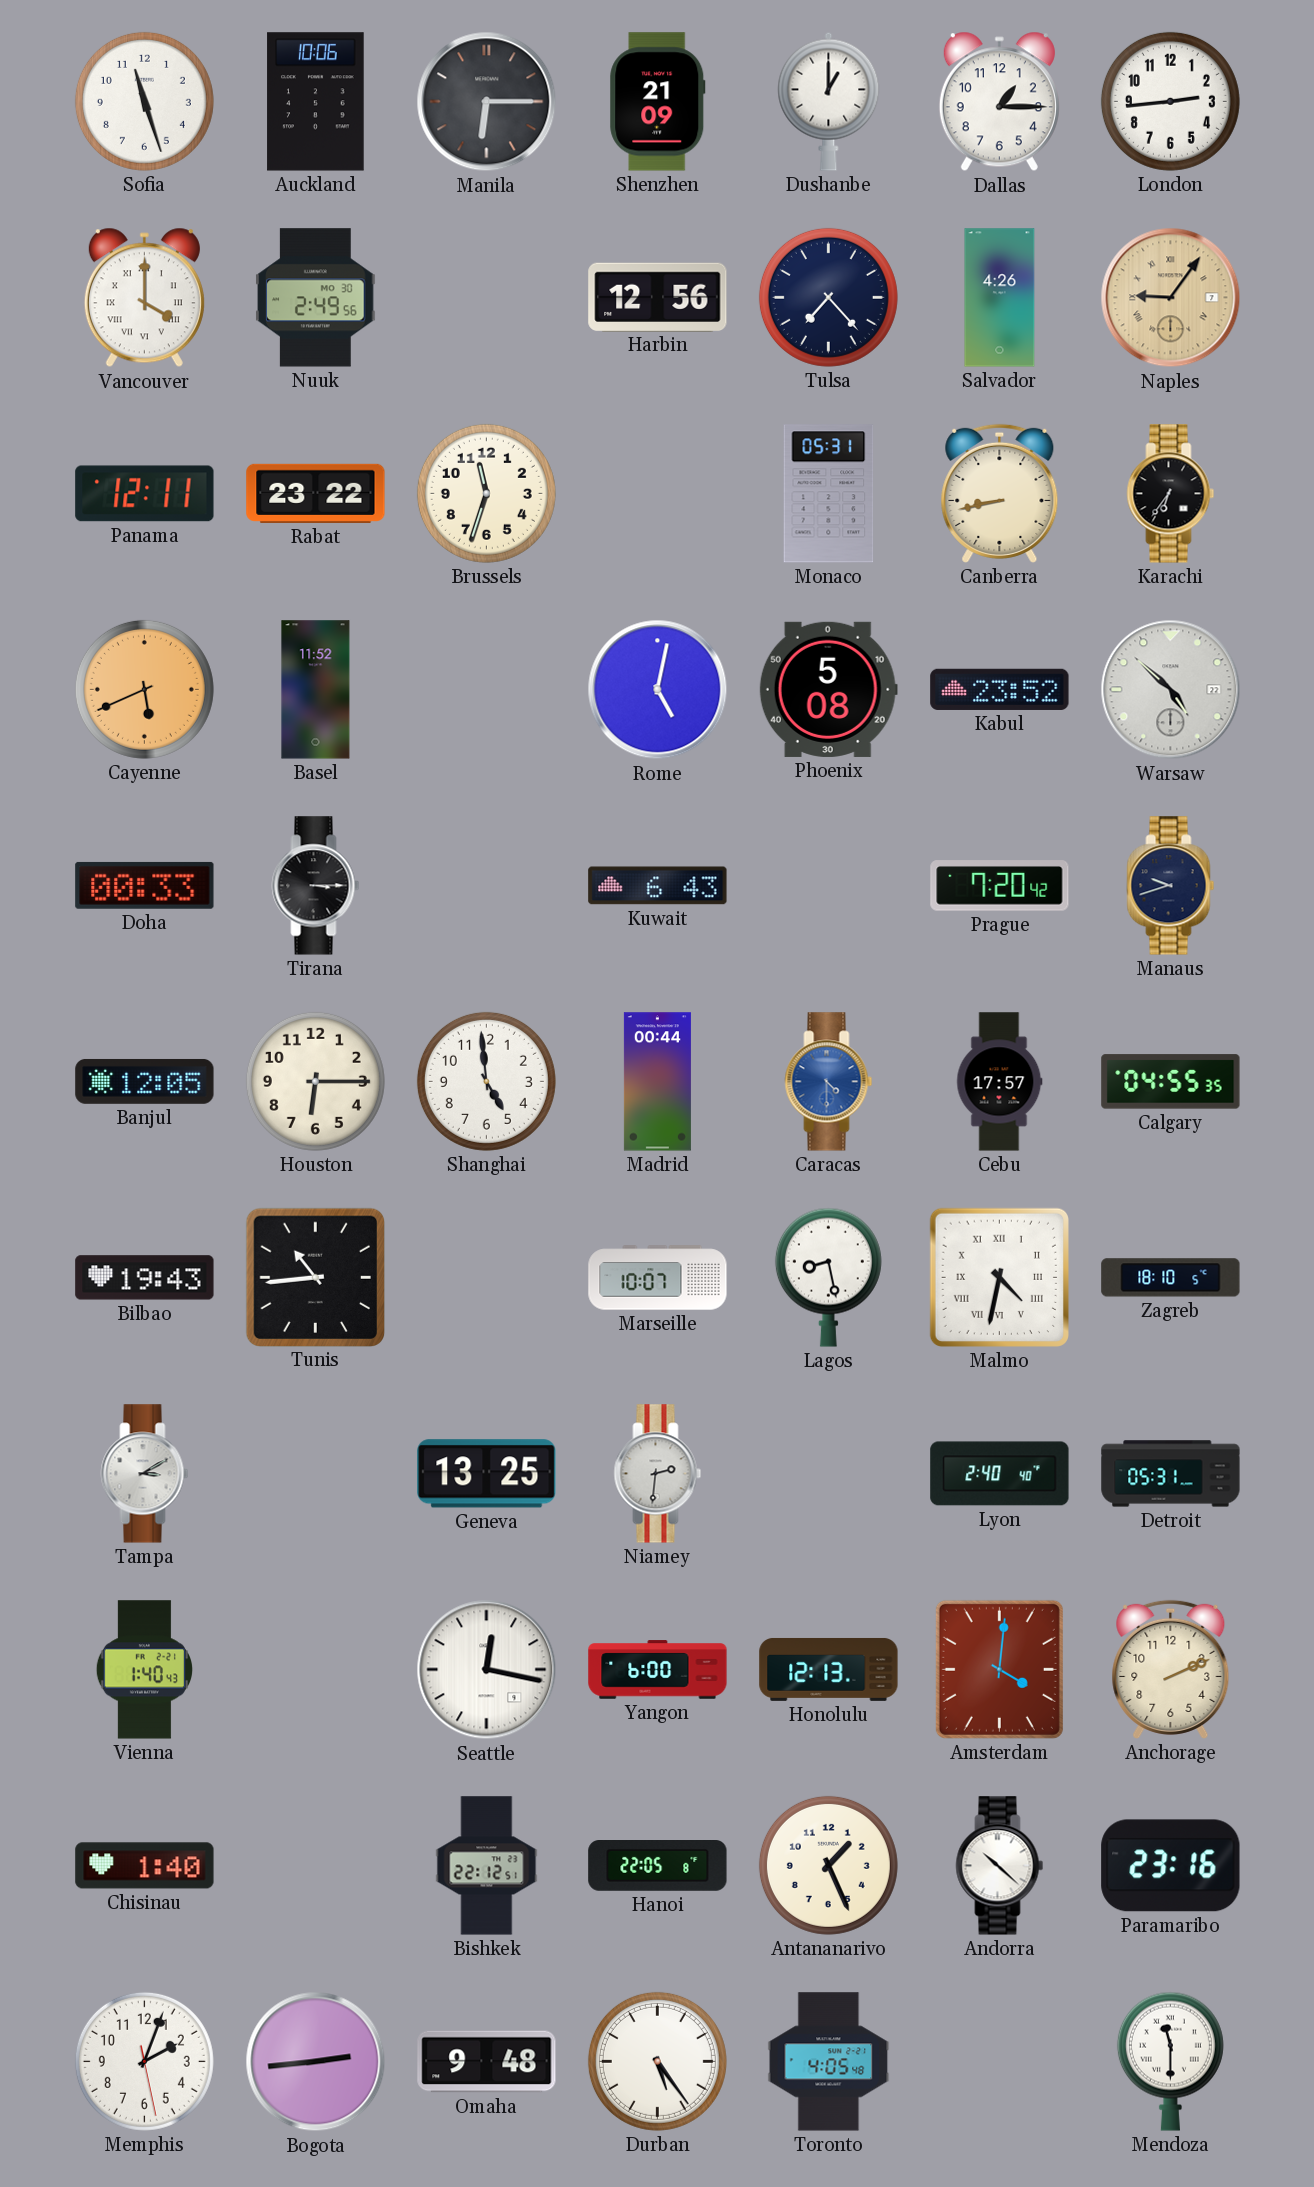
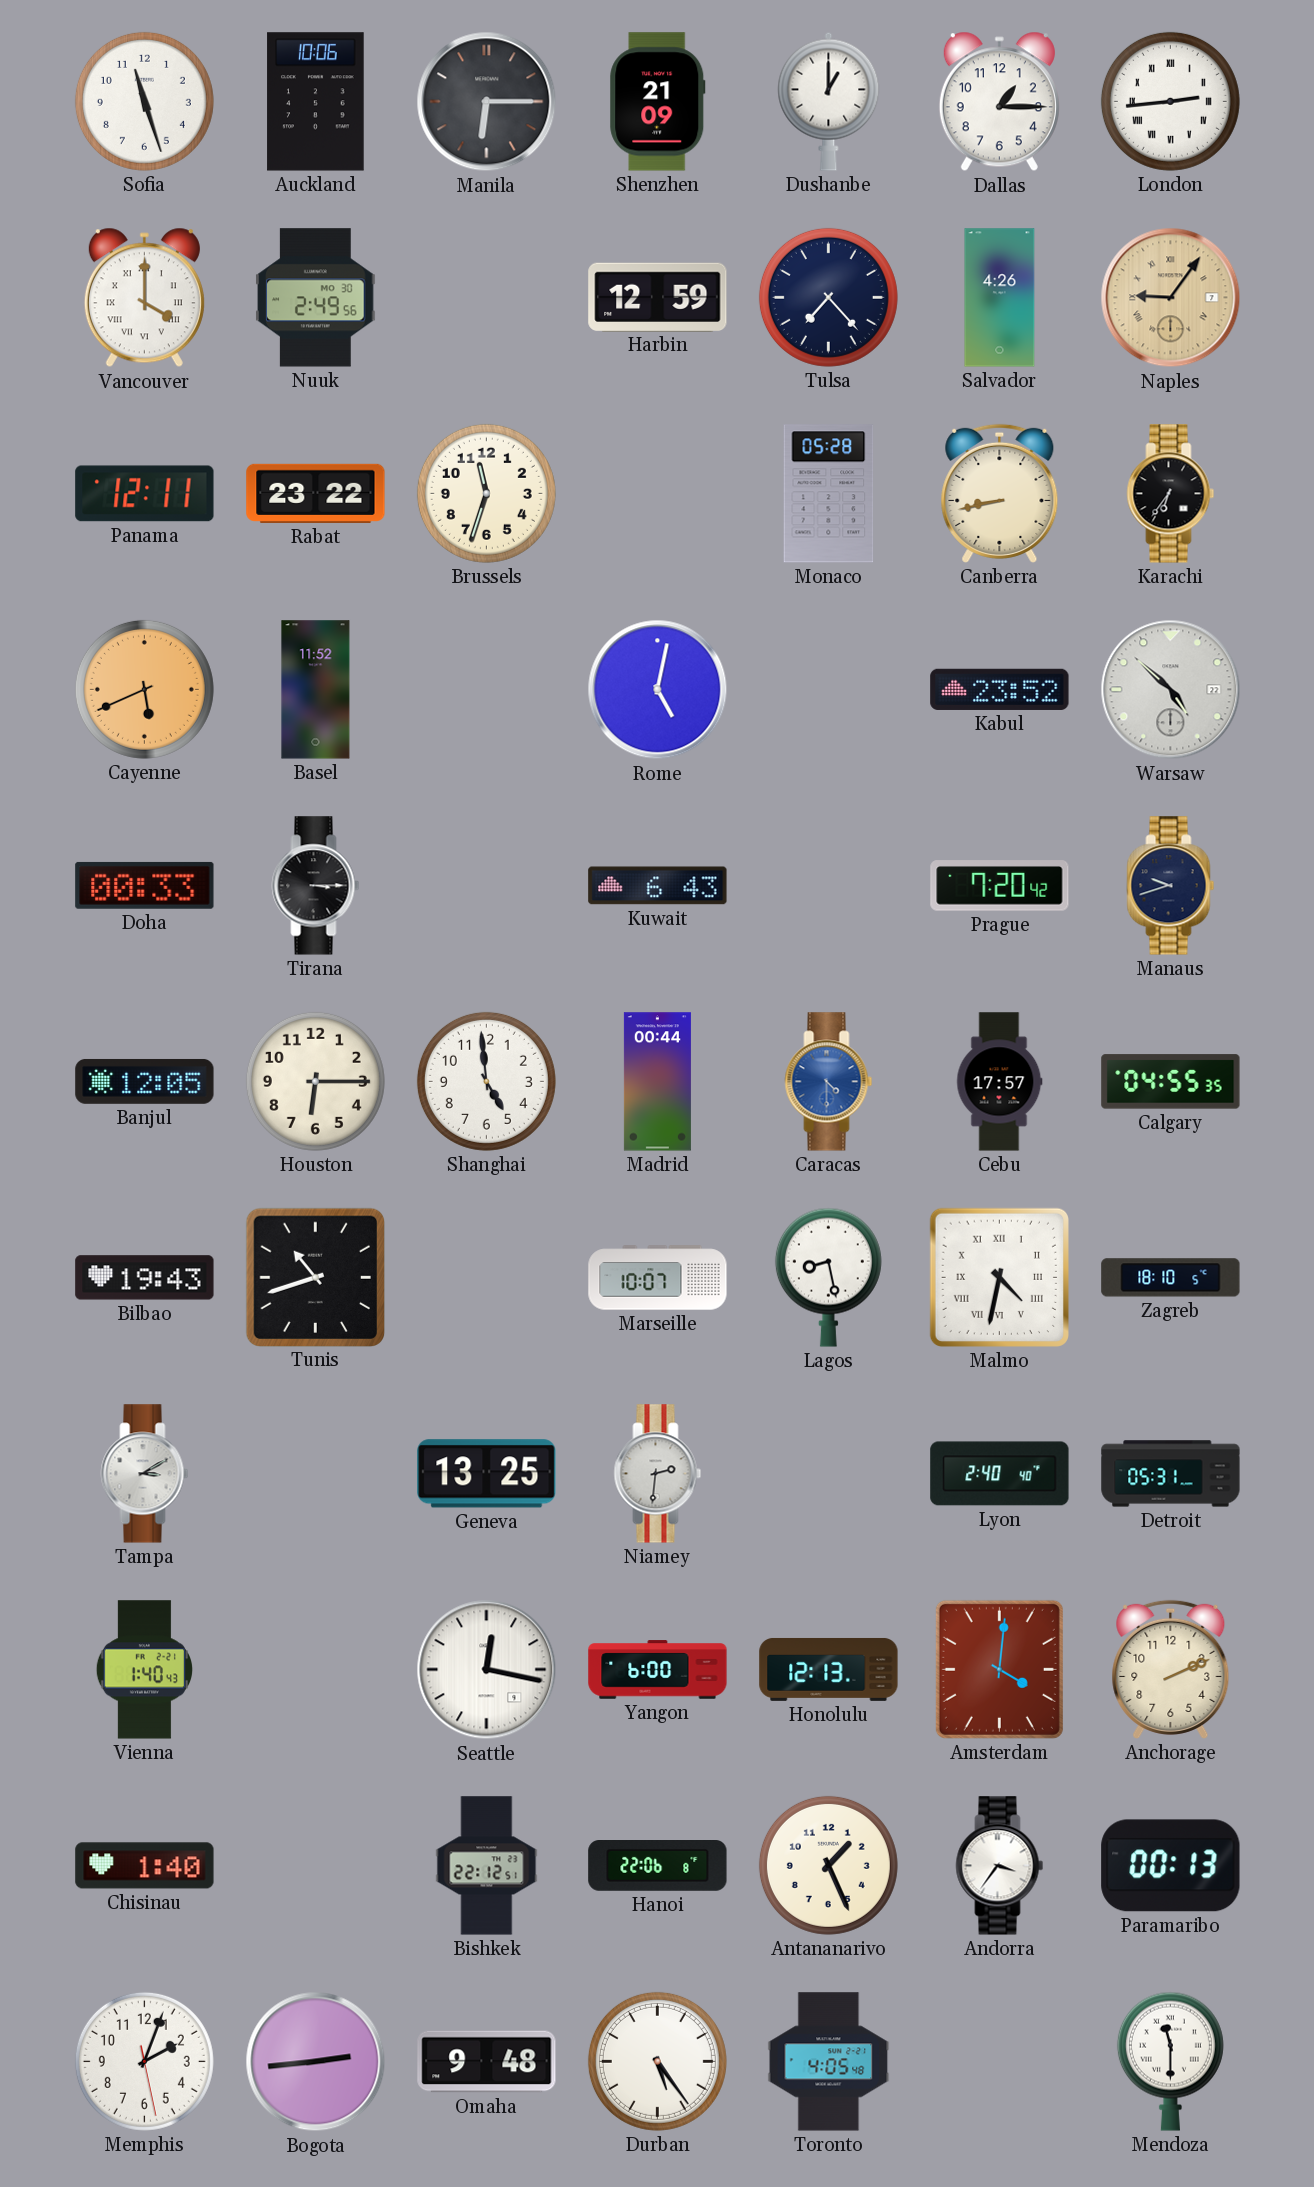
London numerals: Arabic -> Roman
Harbin: 12:56 -> 12:59
Monaco: 05:31 -> 05:28
Phoenix: 5:08 -> none
Tunis: 10:44 -> 10:42
Hanoi: 22:05 -> 22:06
Andorra: 10:22 -> 3:36
Paramaribo: 23:16 -> 00:13
